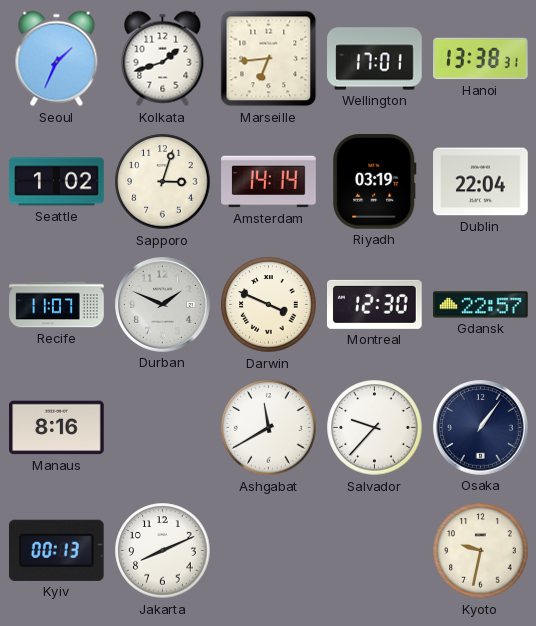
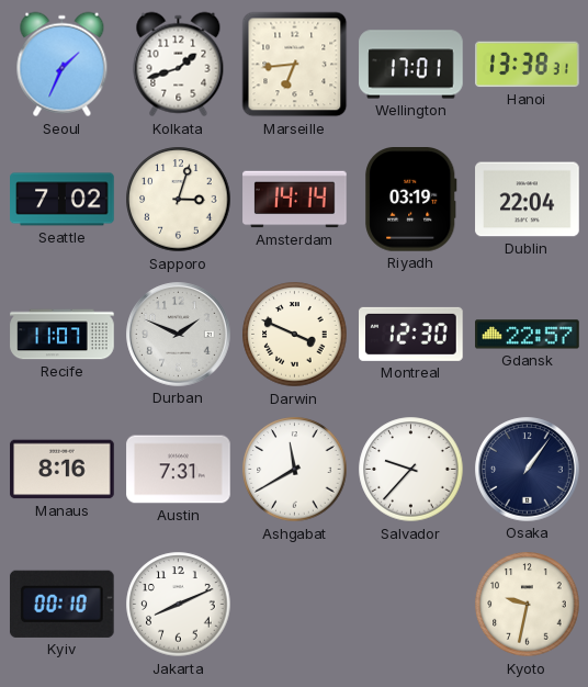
Seattle: 1:02 -> 7:02
Austin: none -> 7:31
Kyiv: 00:13 -> 00:10
